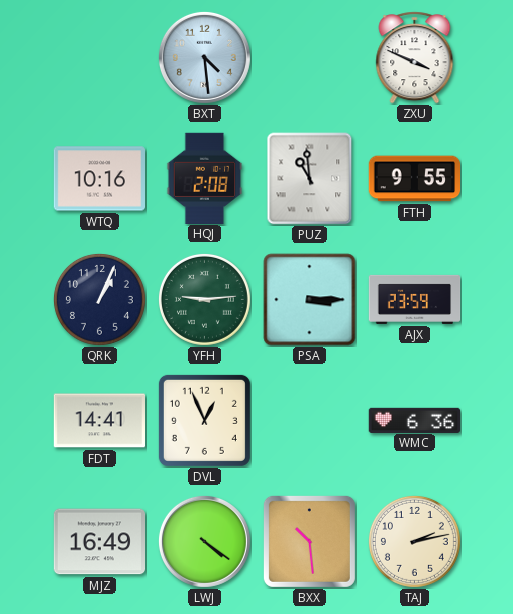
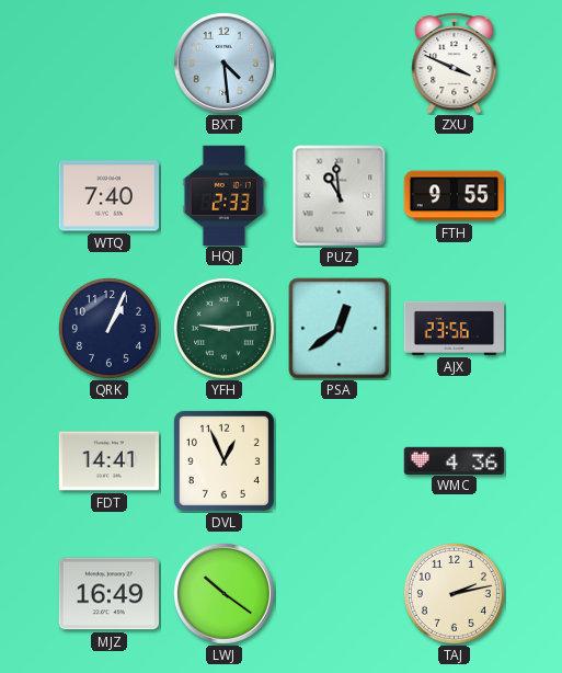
WTQ: 10:16 -> 7:40
HQJ: 2:08 -> 2:33
PSA: 3:15 -> 12:39
AJX: 23:59 -> 23:56
WMC: 6:36 -> 4:36
LWJ: 4:21 -> 10:21
BXX: 10:29 -> none
